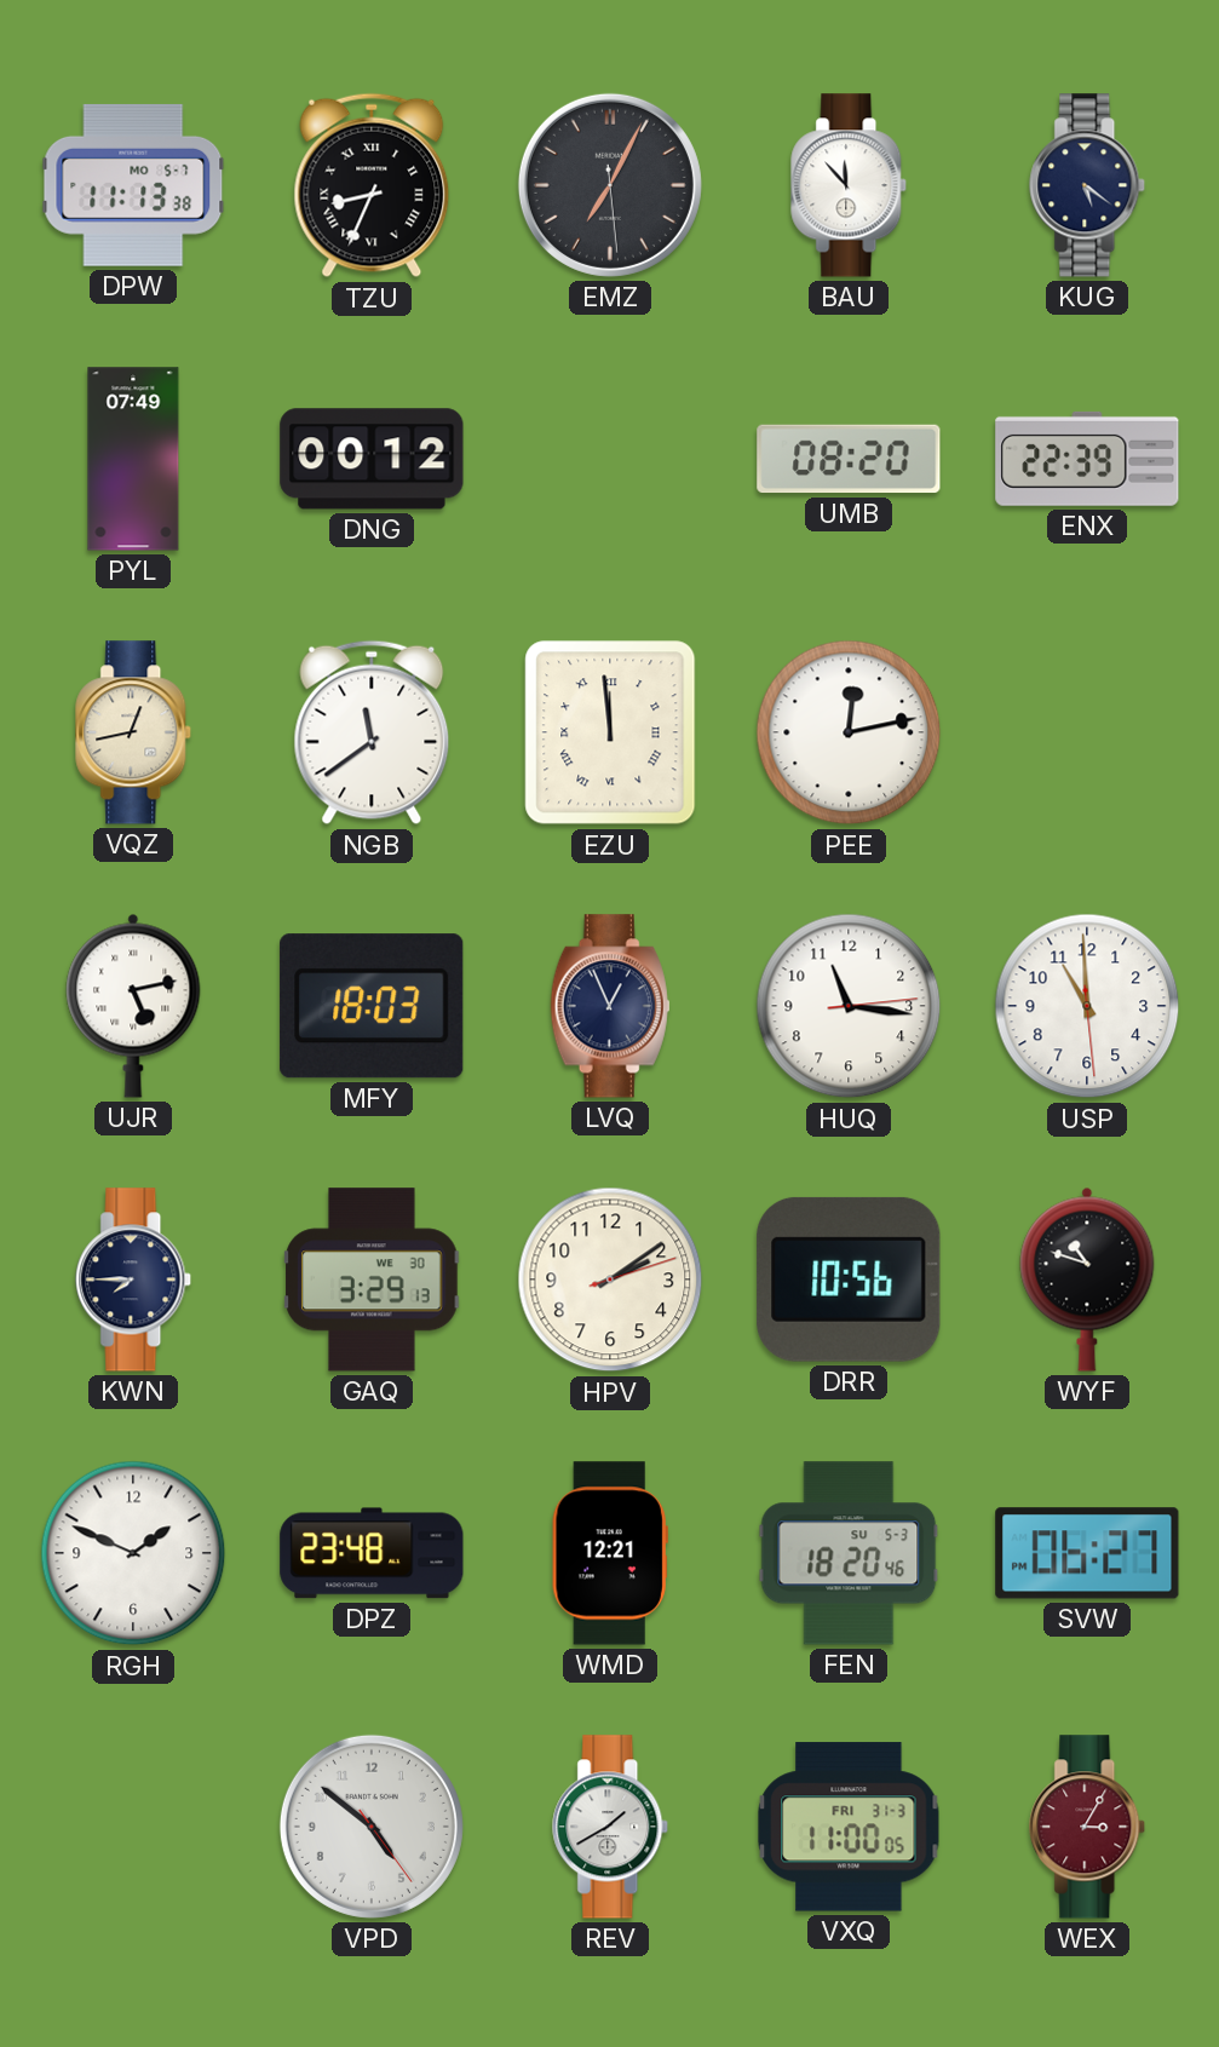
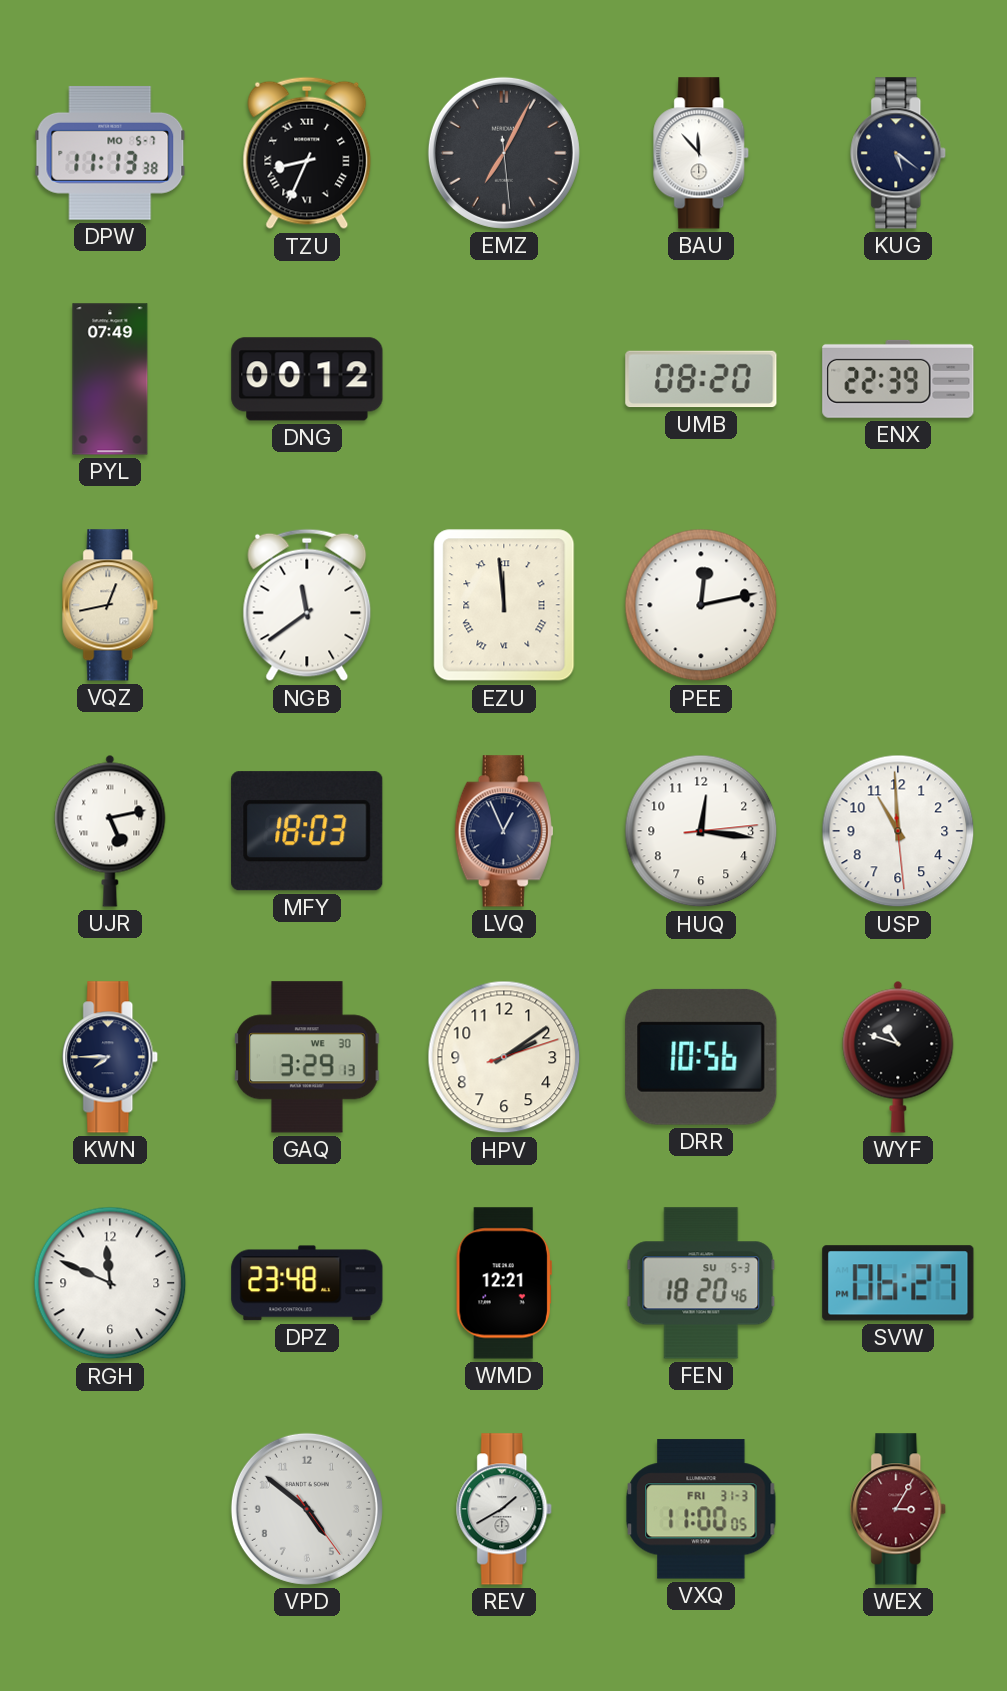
HUQ: 11:16 -> 12:16
RGH: 1:49 -> 11:49
